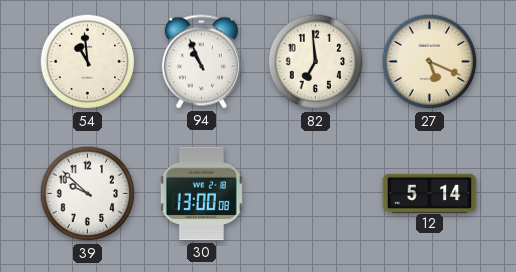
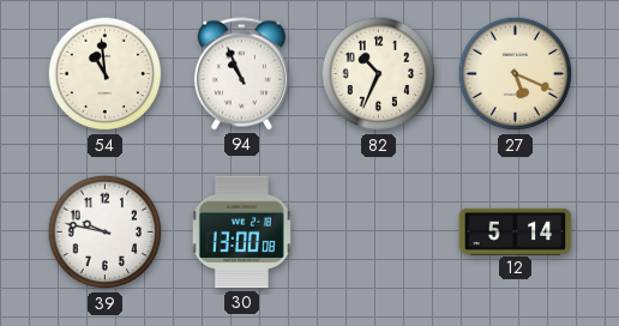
82: 6:59 -> 10:34
39: 9:52 -> 9:47
